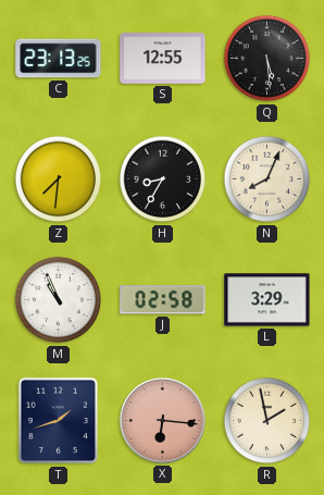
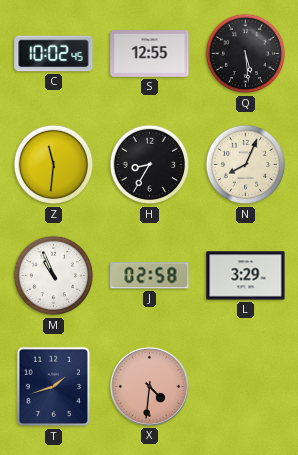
C: 23:13 -> 10:02
Z: 7:31 -> 11:31
X: 6:16 -> 4:31
R: 1:58 -> none
